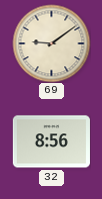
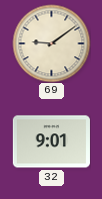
32: 8:56 -> 9:01
